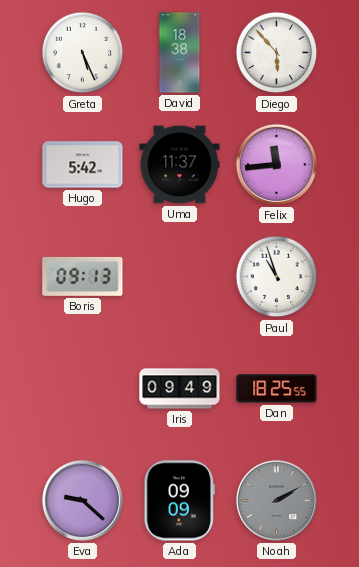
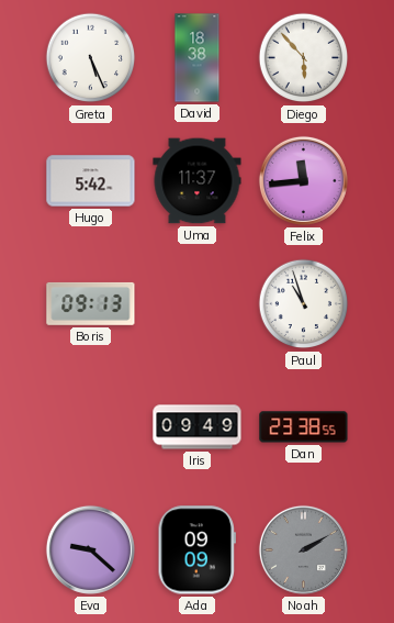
Dan: 18:25 -> 23:38
